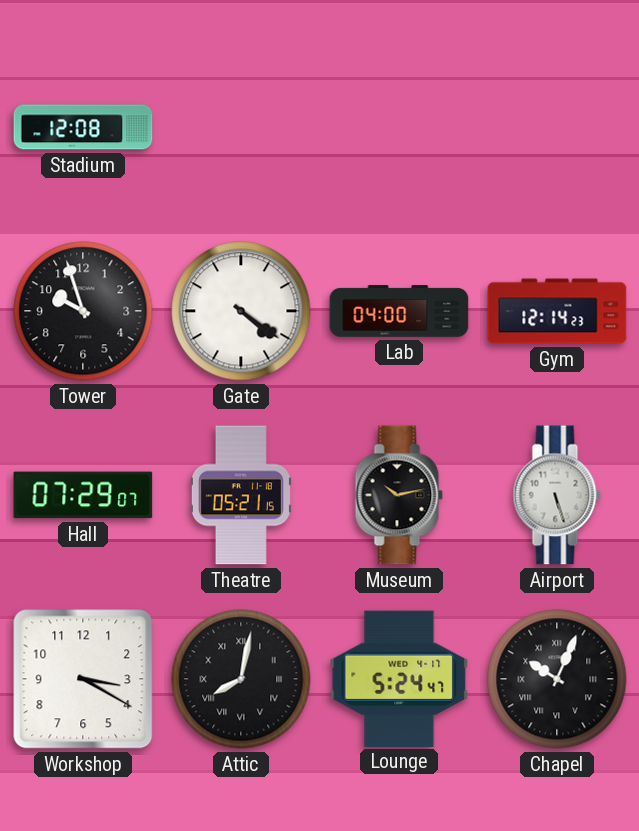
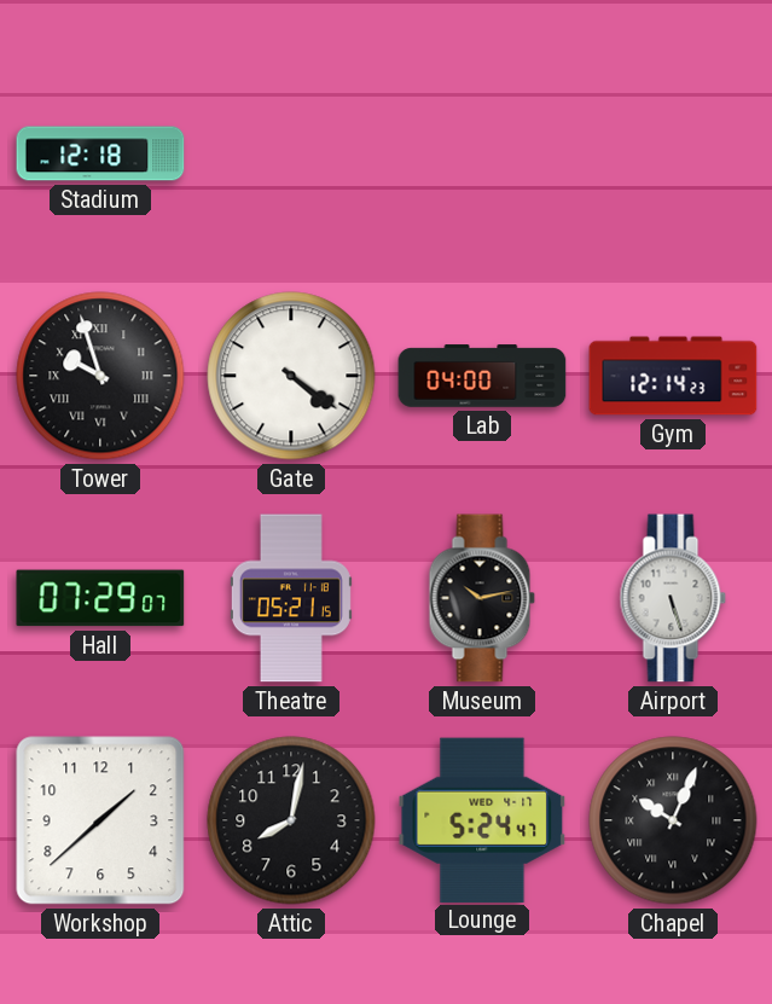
Stadium: 12:08 -> 12:18
Tower numerals: Arabic -> Roman
Workshop: 3:20 -> 1:38
Attic numerals: Roman -> Arabic
